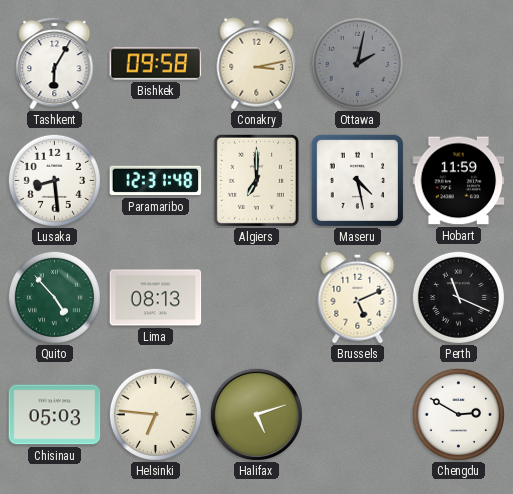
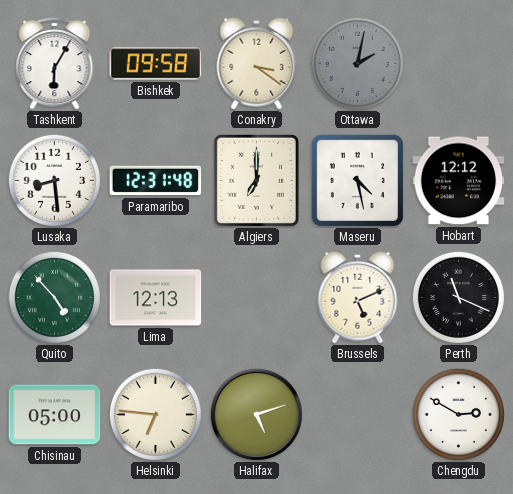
Conakry: 3:13 -> 3:21
Hobart: 11:59 -> 12:12
Lima: 08:13 -> 12:13
Chisinau: 05:03 -> 05:00
